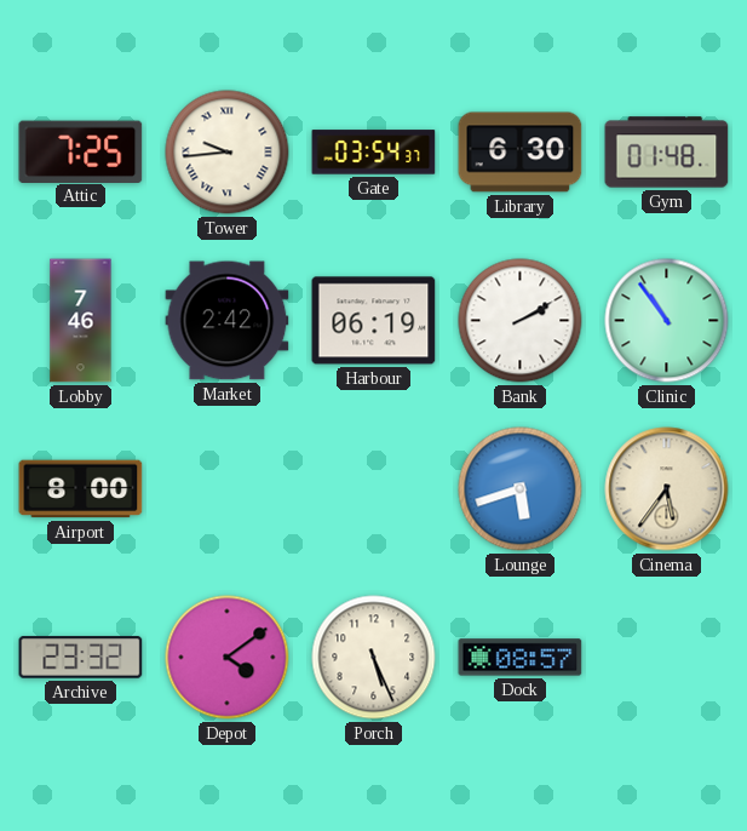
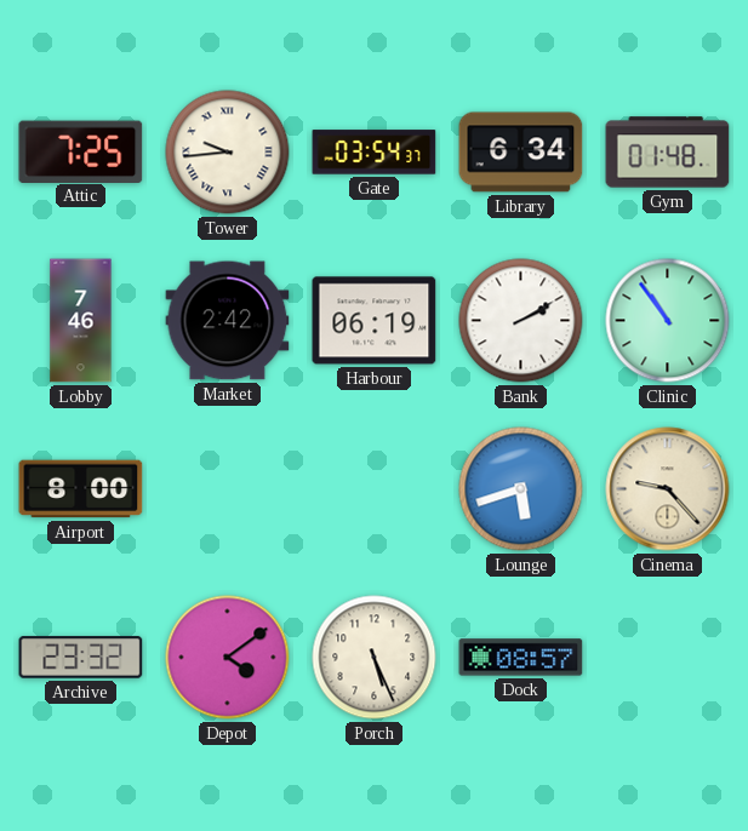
Library: 6:30 -> 6:34
Cinema: 5:36 -> 9:23
